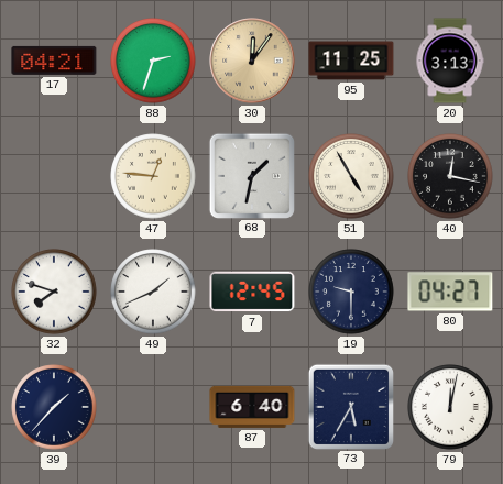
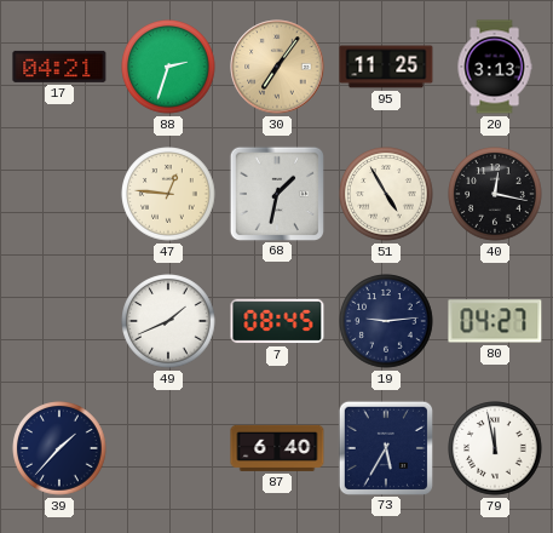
30: 12:06 -> 7:06
32: 7:48 -> none
7: 12:45 -> 08:45
19: 9:30 -> 9:14
79: 12:02 -> 11:58
